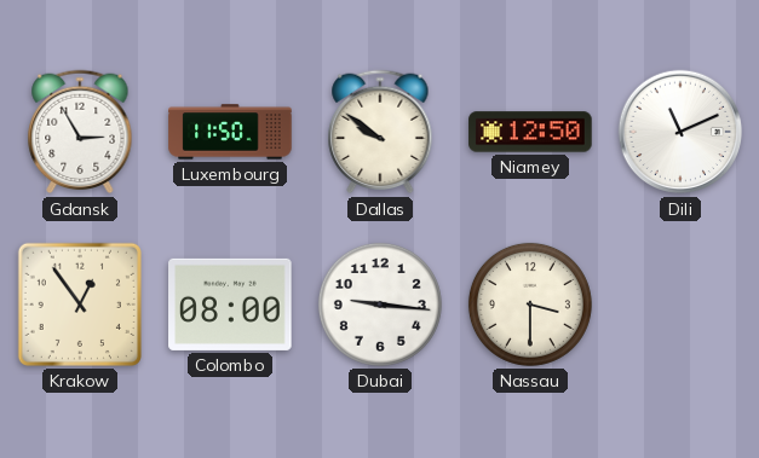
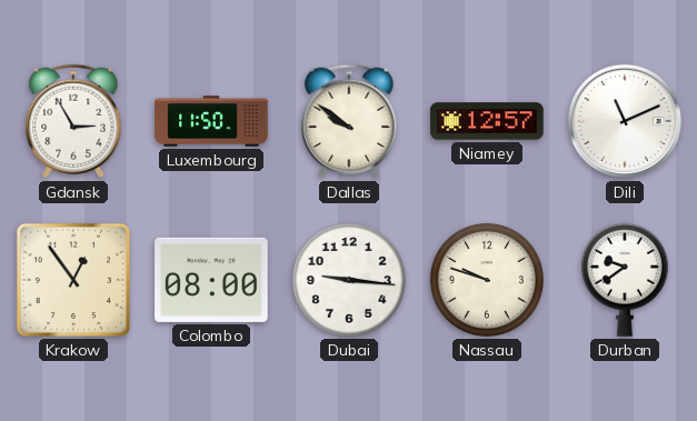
Niamey: 12:50 -> 12:57
Nassau: 3:30 -> 9:48
Durban: none -> 9:39
